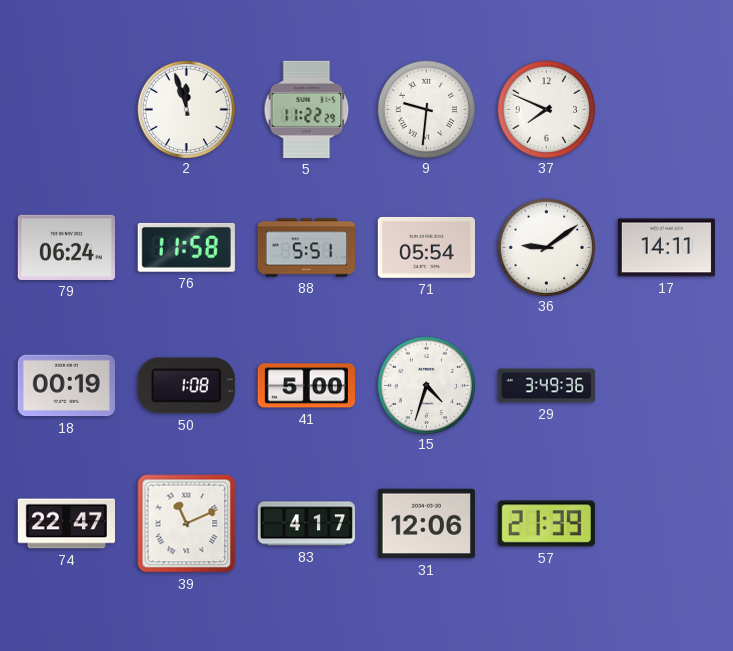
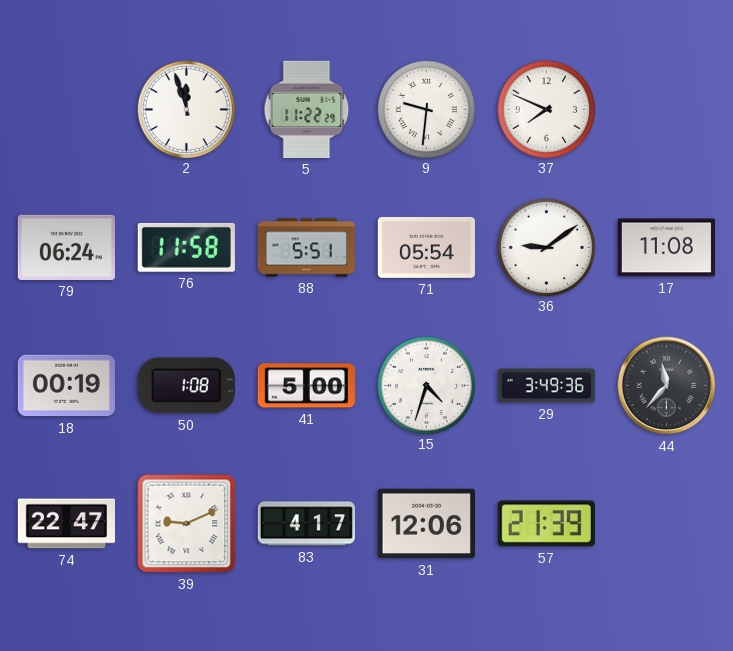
17: 14:11 -> 11:08
44: none -> 11:37
39: 11:11 -> 9:11
